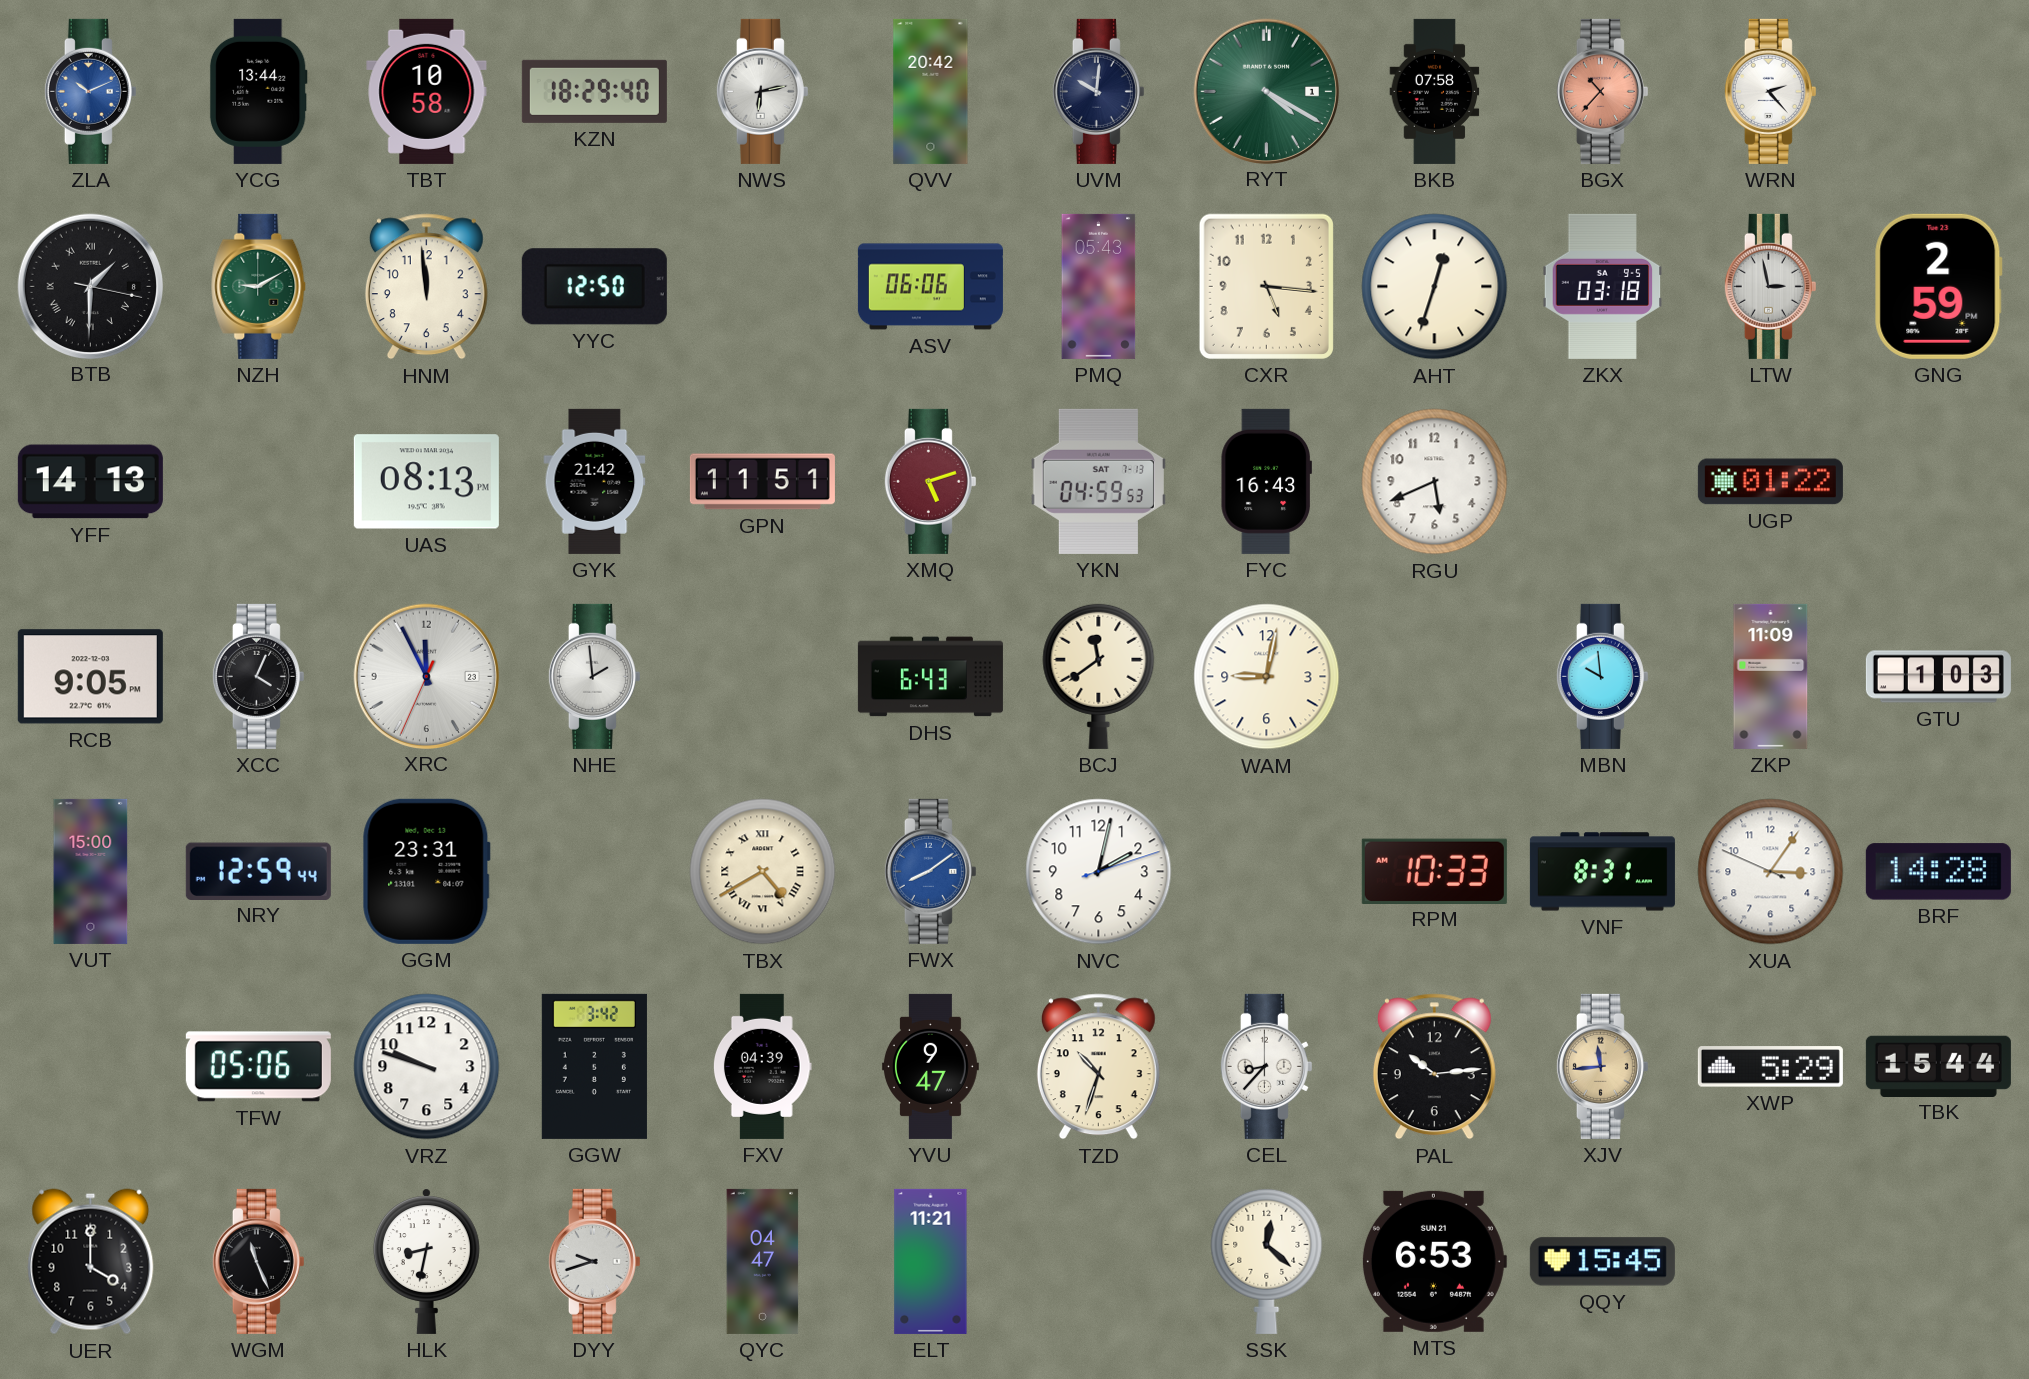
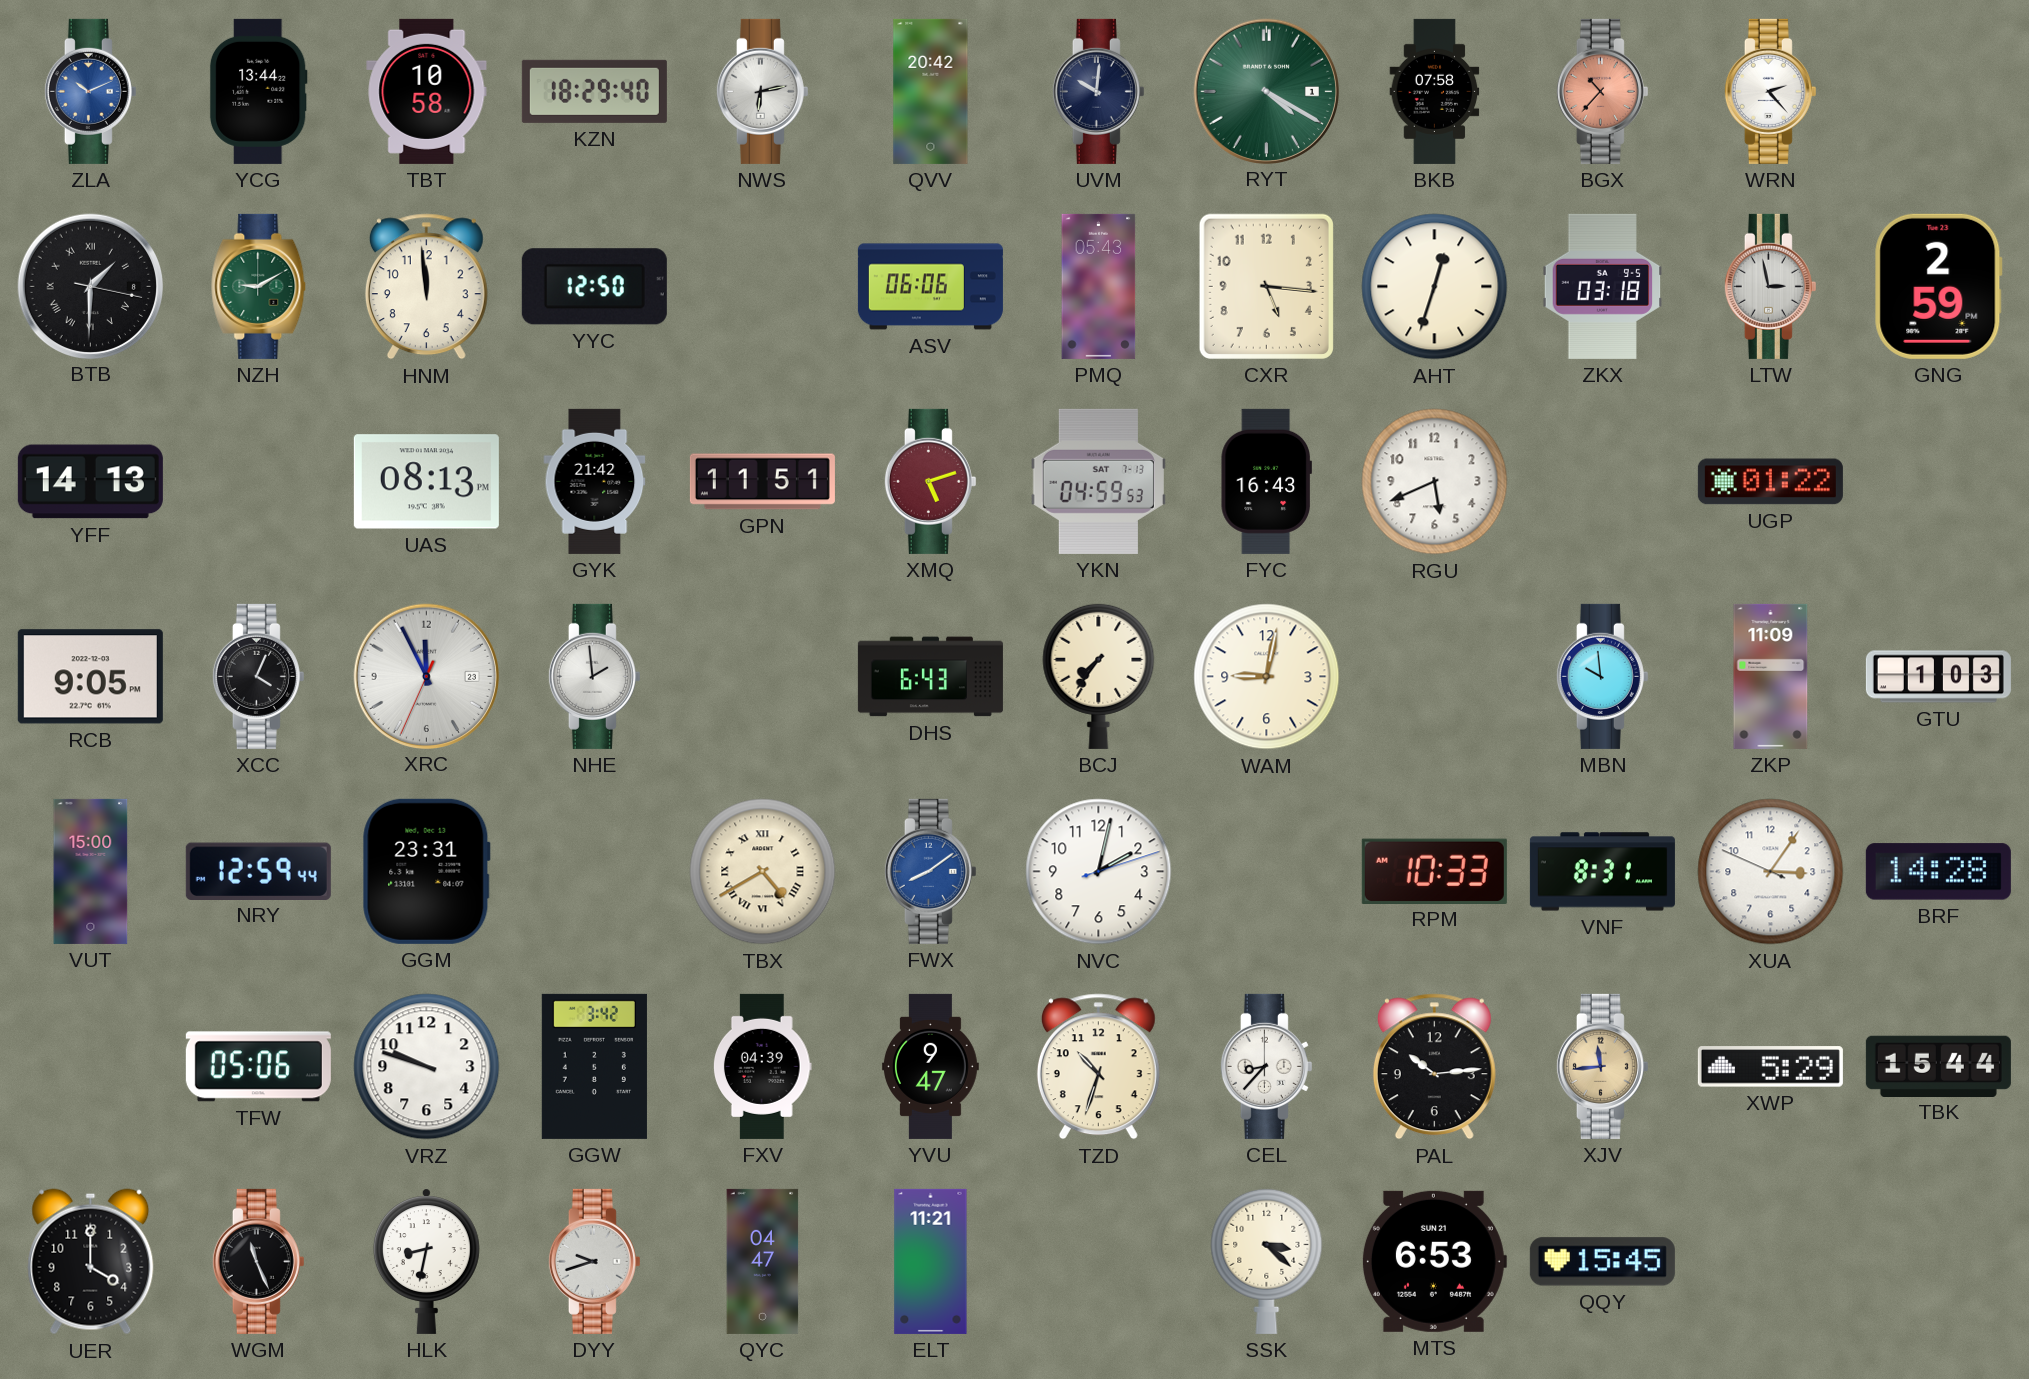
BCJ: 11:39 -> 7:36
SSK: 12:22 -> 3:22
